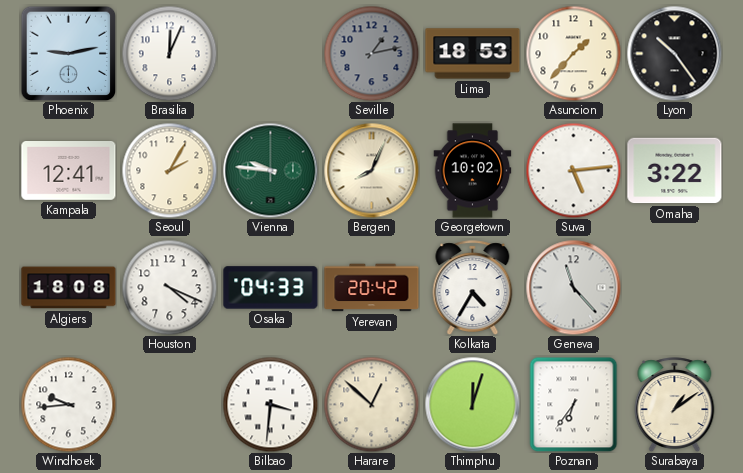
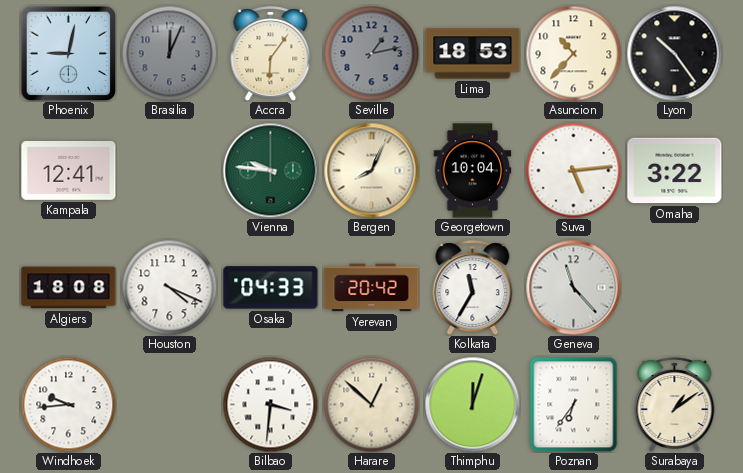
Phoenix: 9:13 -> 9:02
Brasilia dial: white -> grey
Accra: none -> 6:06
Asuncion: 1:37 -> 10:37
Seoul: 2:05 -> none
Georgetown: 10:02 -> 10:04
Kolkata: 4:35 -> 11:35
